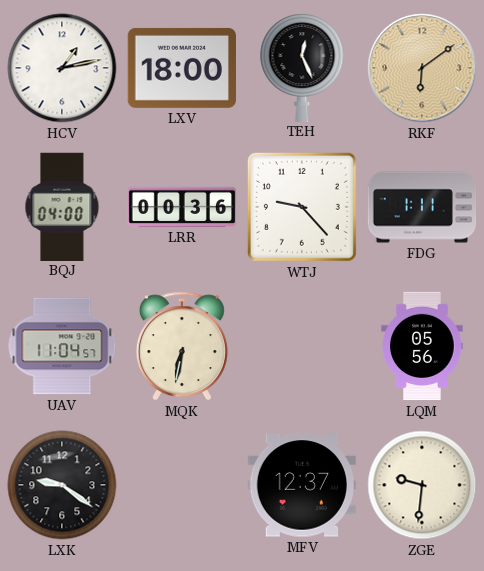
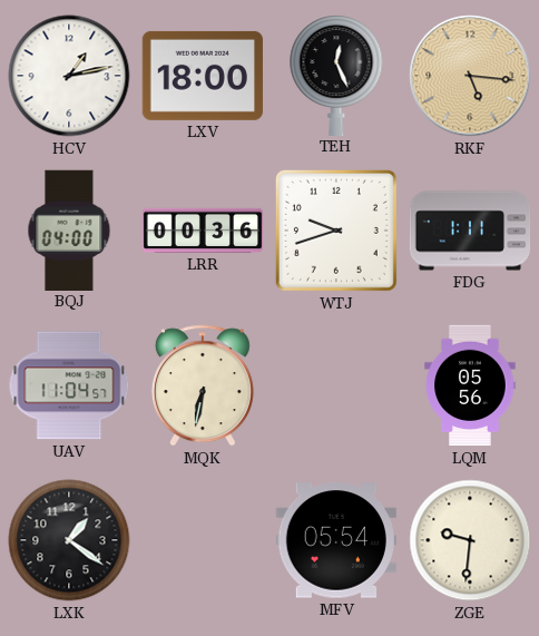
RKF: 6:09 -> 5:16
WTJ: 9:23 -> 9:42
LXK: 9:21 -> 1:21
MFV: 12:37 -> 05:54
